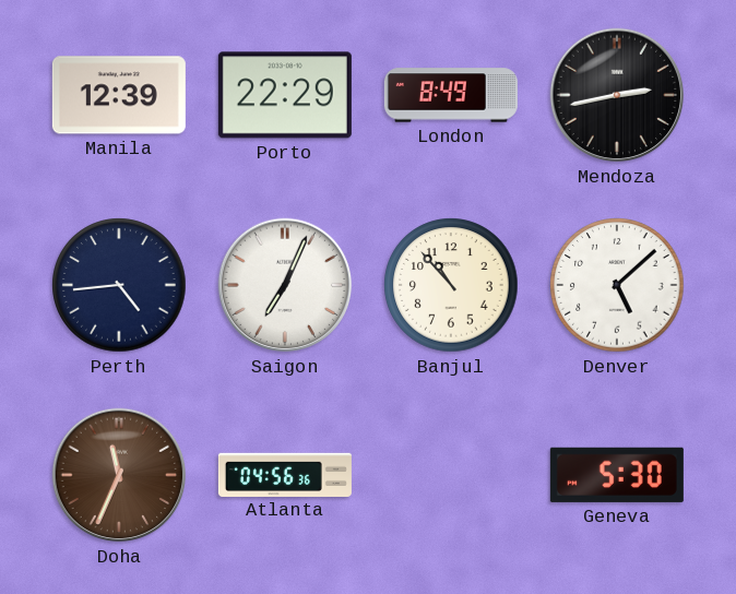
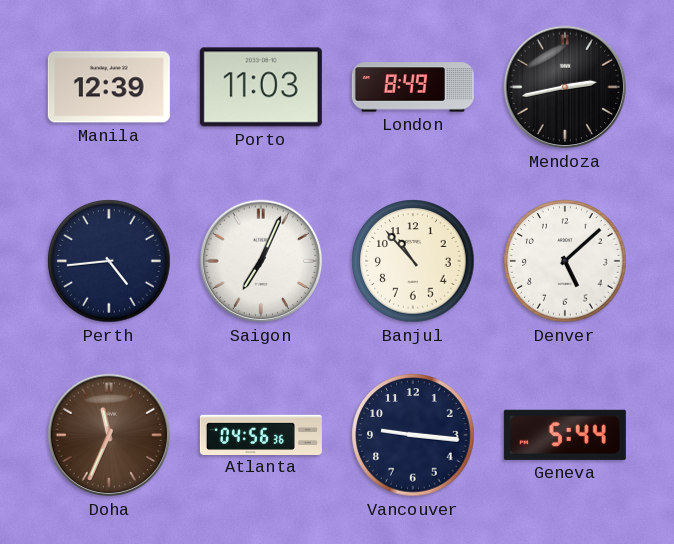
Porto: 22:29 -> 11:03
Vancouver: none -> 9:16
Geneva: 5:30 -> 5:44
